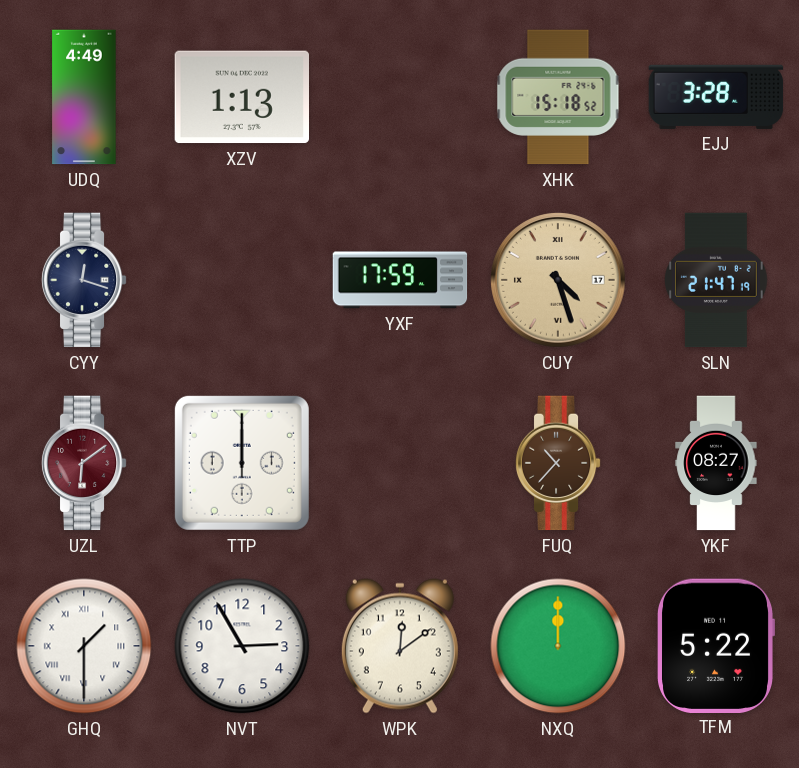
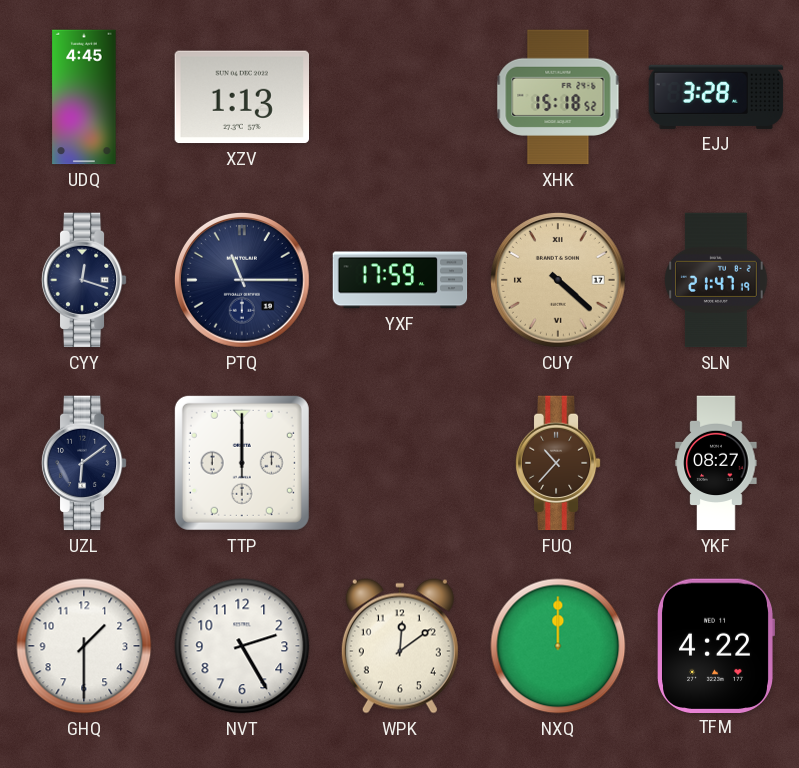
UDQ: 4:49 -> 4:45
PTQ: none -> 11:15
CUY: 4:27 -> 4:22
UZL dial: burgundy -> navy
GHQ numerals: Roman -> Arabic
NVT: 2:55 -> 2:25
TFM: 5:22 -> 4:22
